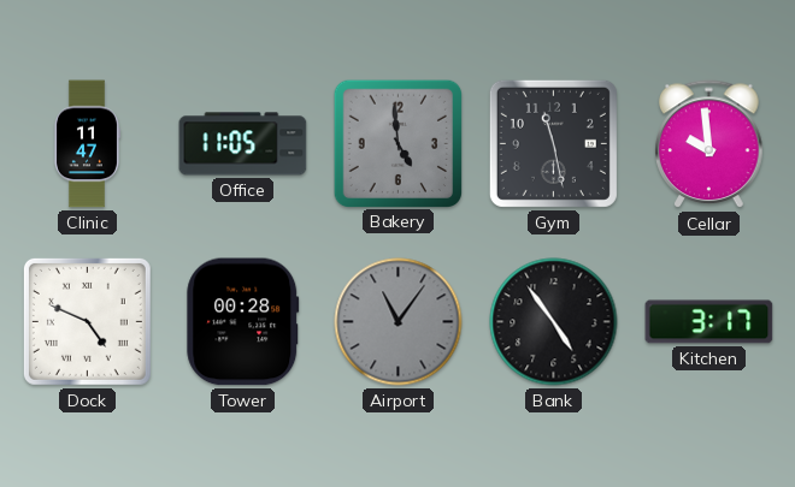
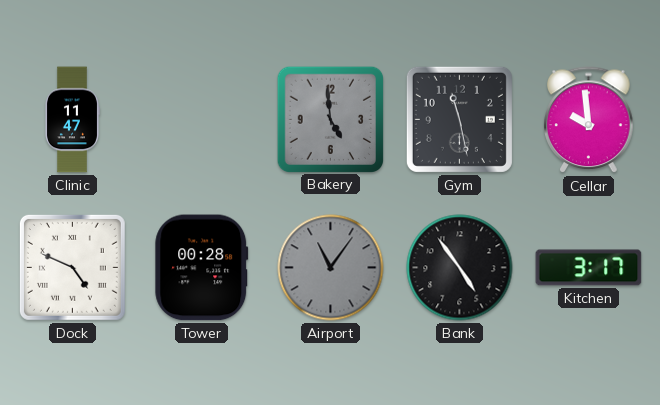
Office: 11:05 -> none
